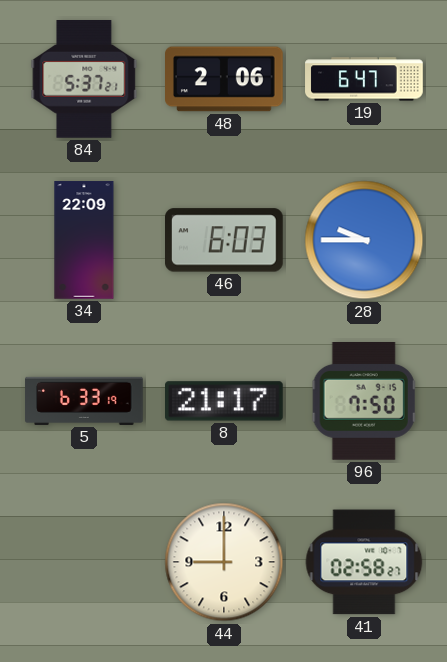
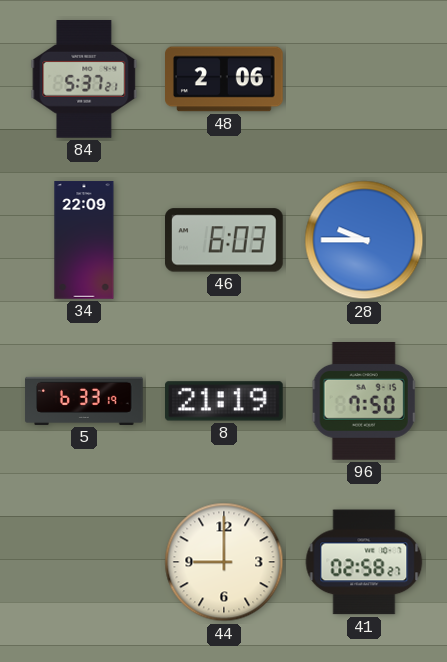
19: 6:47 -> none
8: 21:17 -> 21:19
